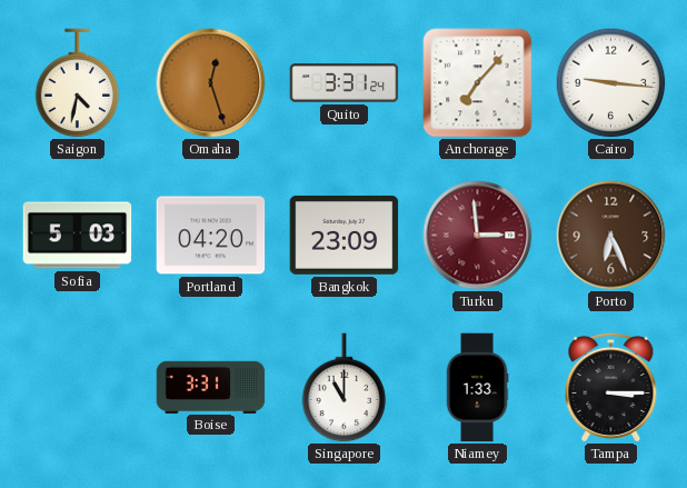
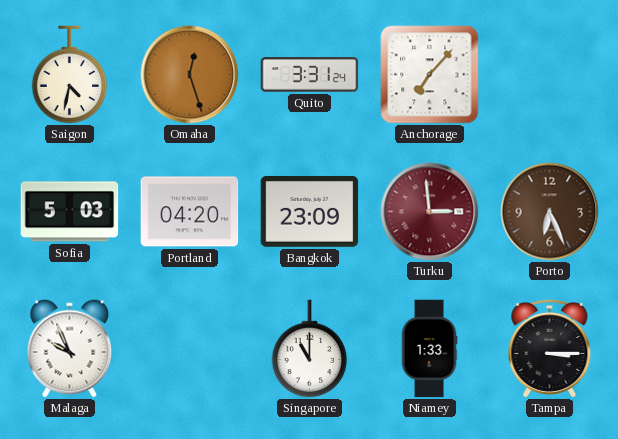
Cairo: 9:16 -> none
Malaga: none -> 9:56
Boise: 3:31 -> none
